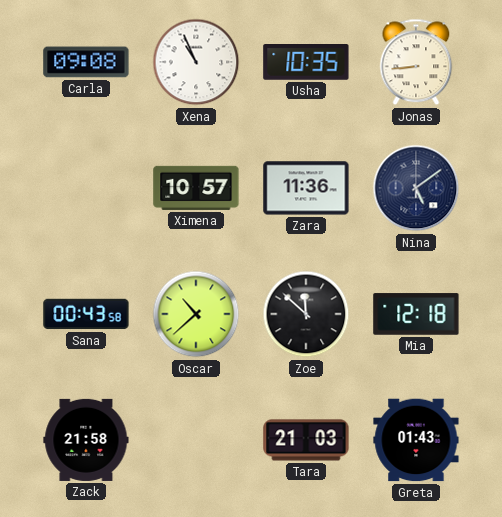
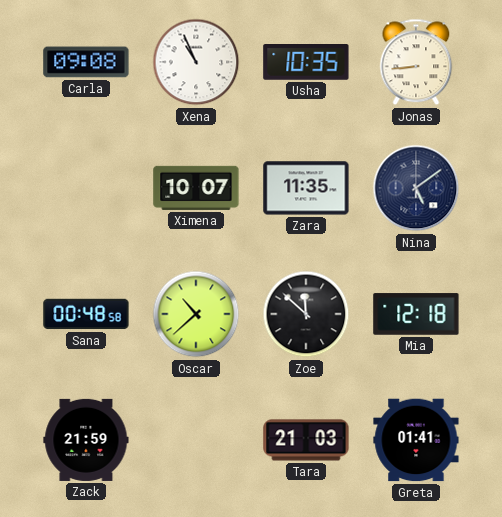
Ximena: 10:57 -> 10:07
Zara: 11:36 -> 11:35
Sana: 00:43 -> 00:48
Zack: 21:58 -> 21:59
Greta: 01:43 -> 01:41
